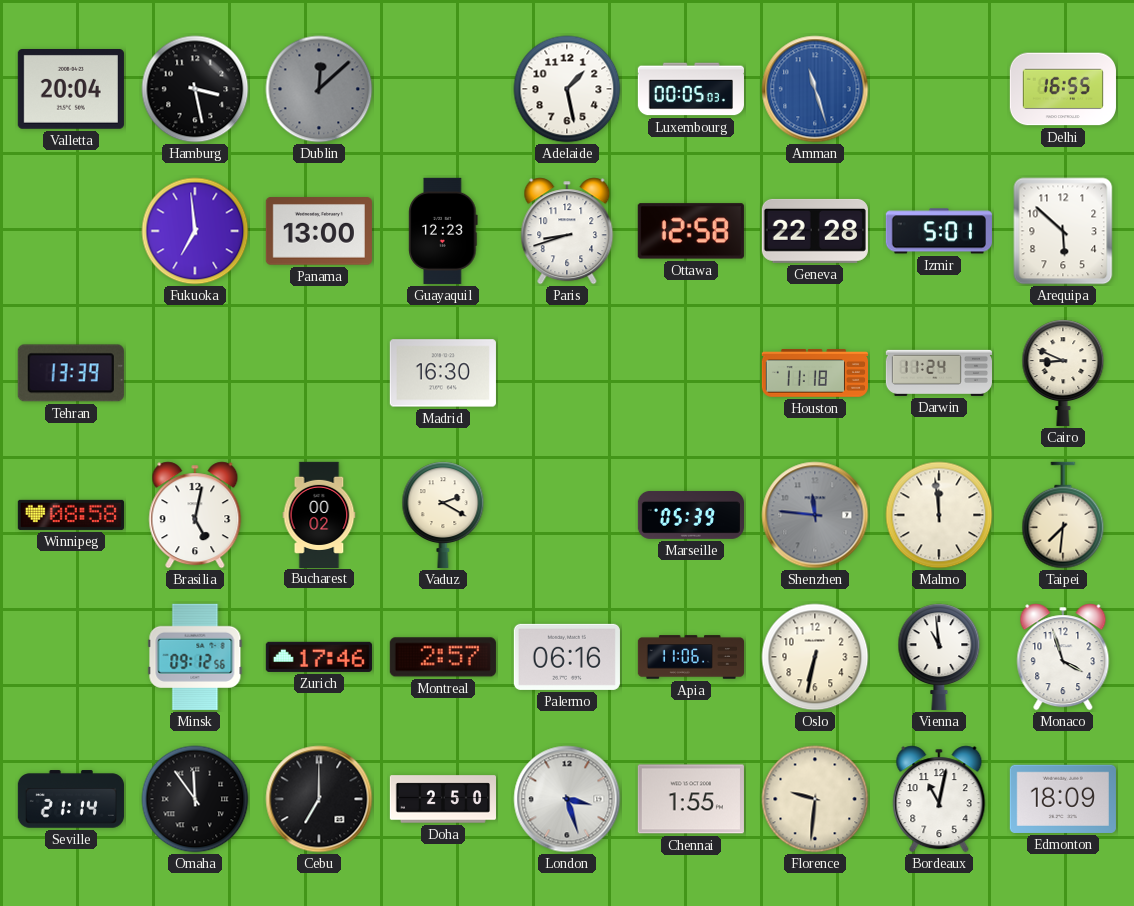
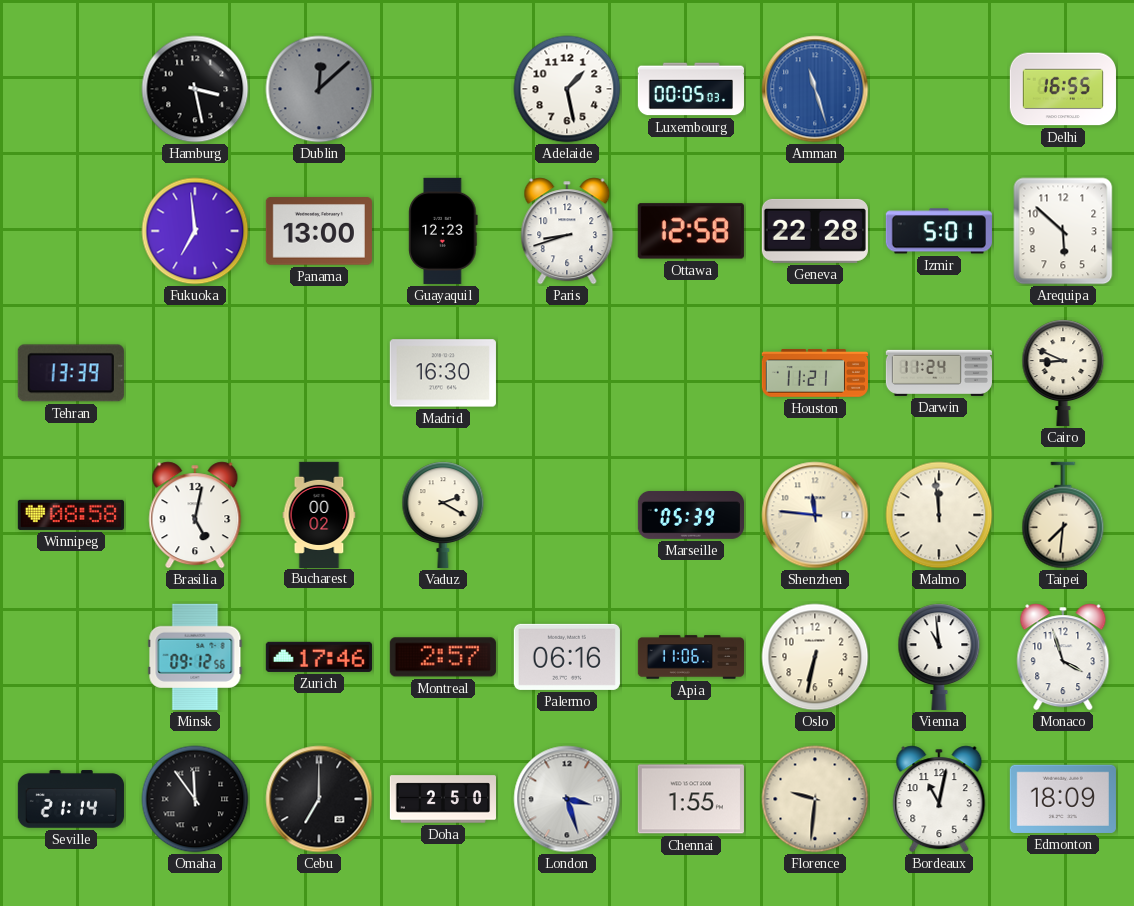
Valletta: 20:04 -> none
Houston: 11:18 -> 11:21
Shenzhen dial: grey -> cream
